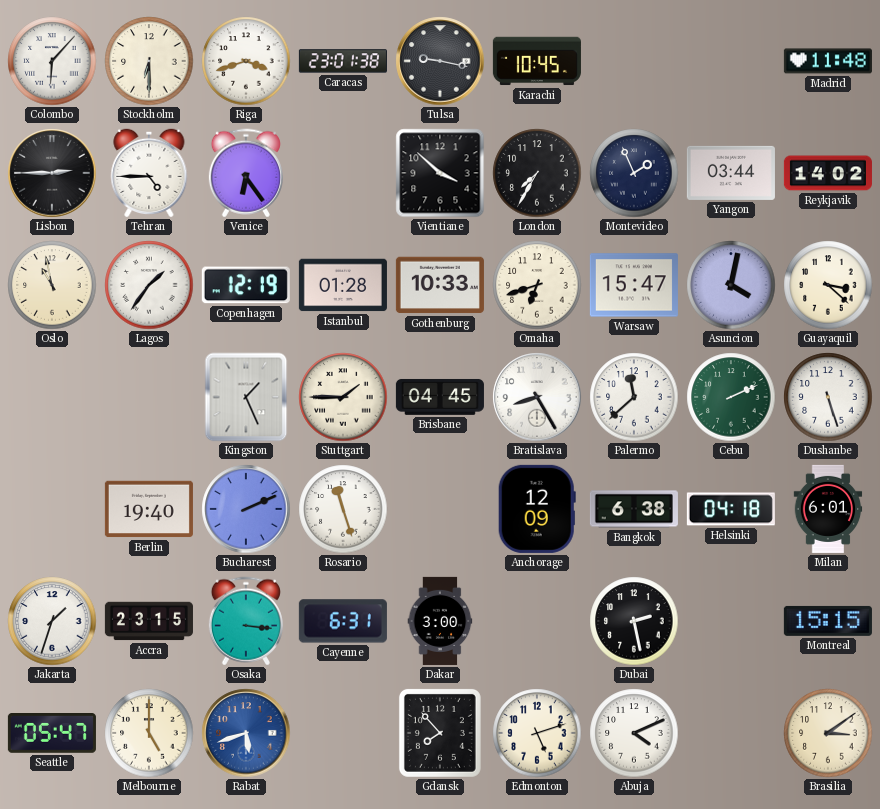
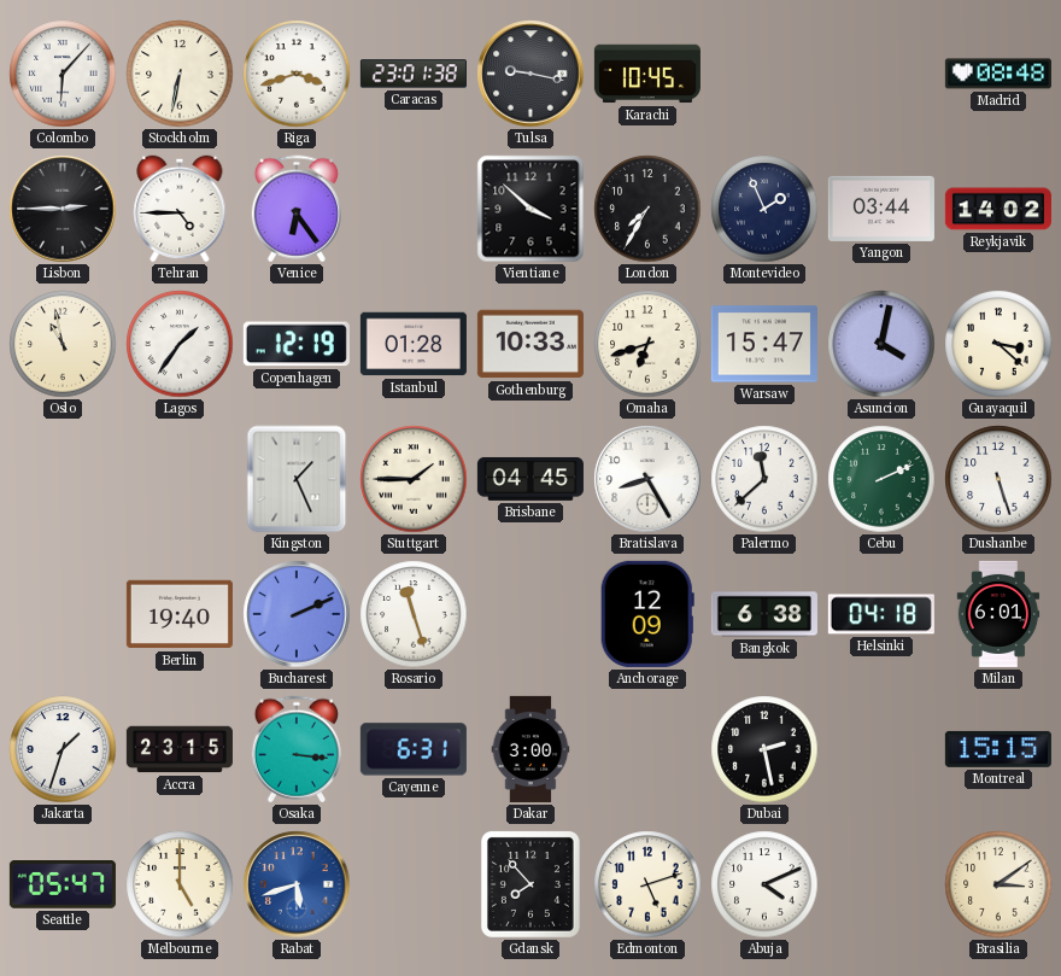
Stockholm: 6:30 -> 6:32
Madrid: 11:48 -> 08:48
